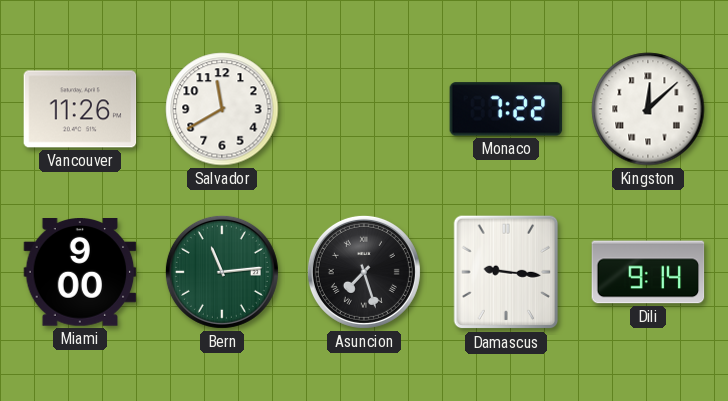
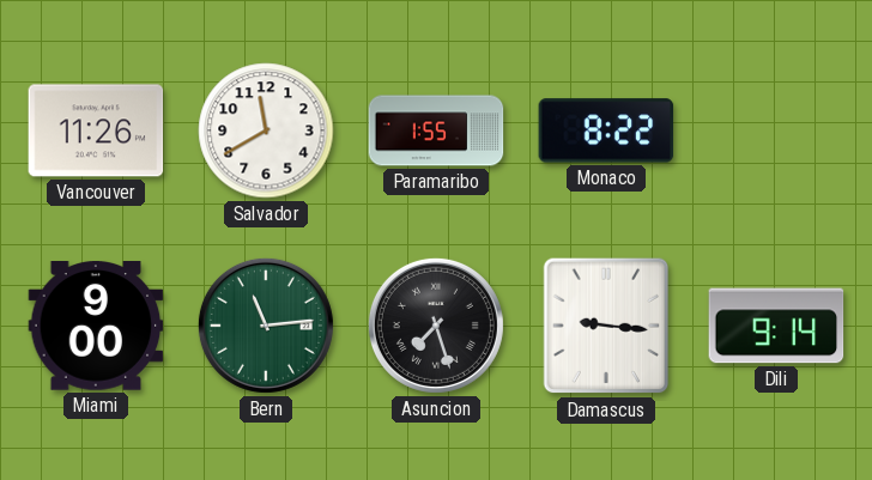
Paramaribo: none -> 1:55
Monaco: 7:22 -> 8:22
Kingston: 12:08 -> none
